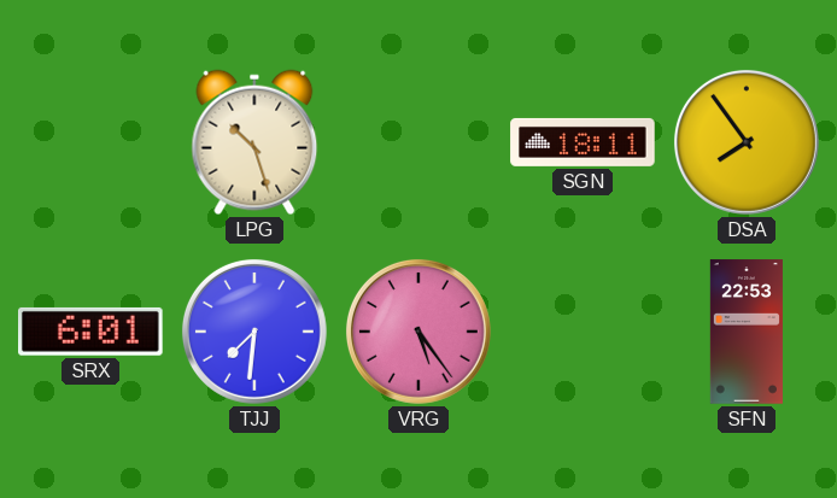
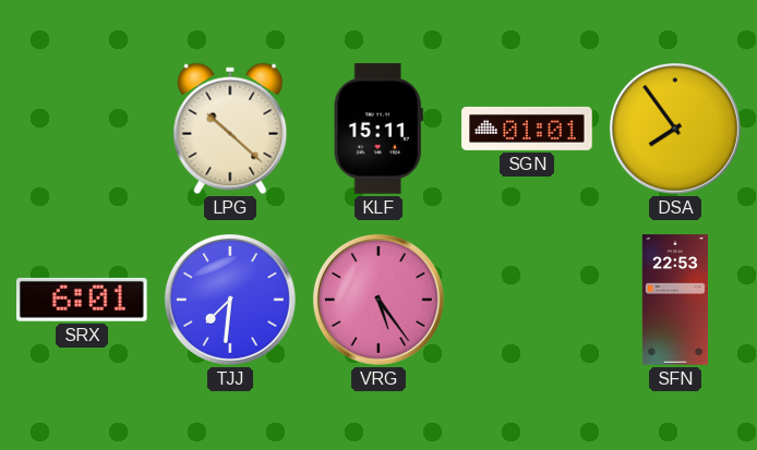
LPG: 10:27 -> 10:22
KLF: none -> 15:11
SGN: 18:11 -> 01:01
